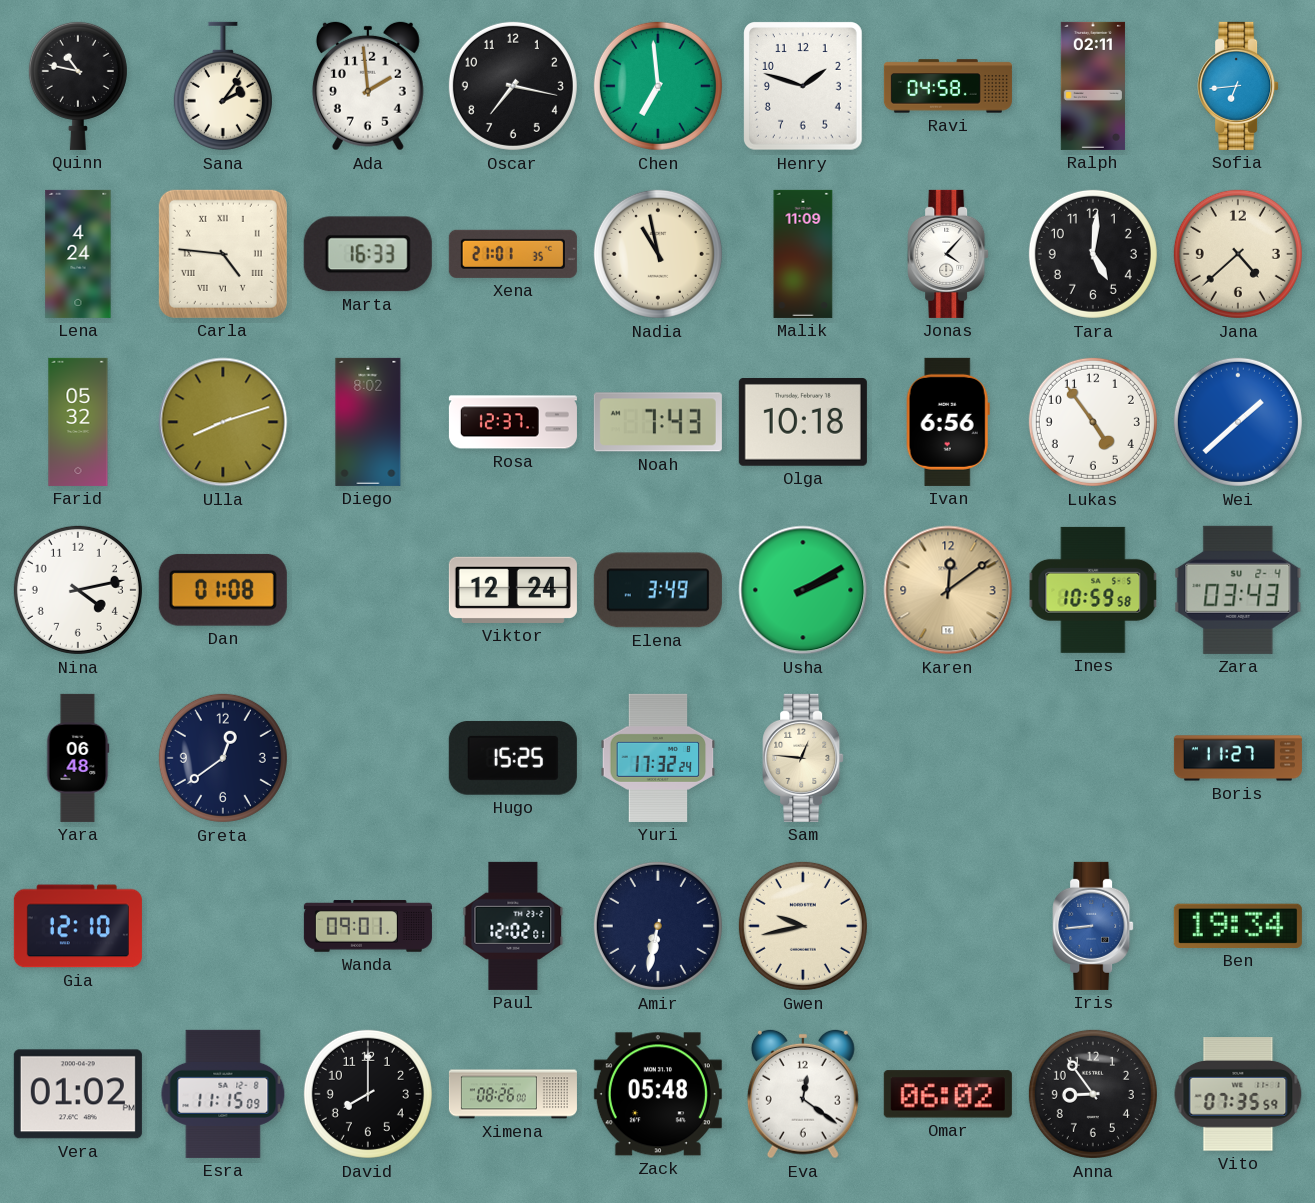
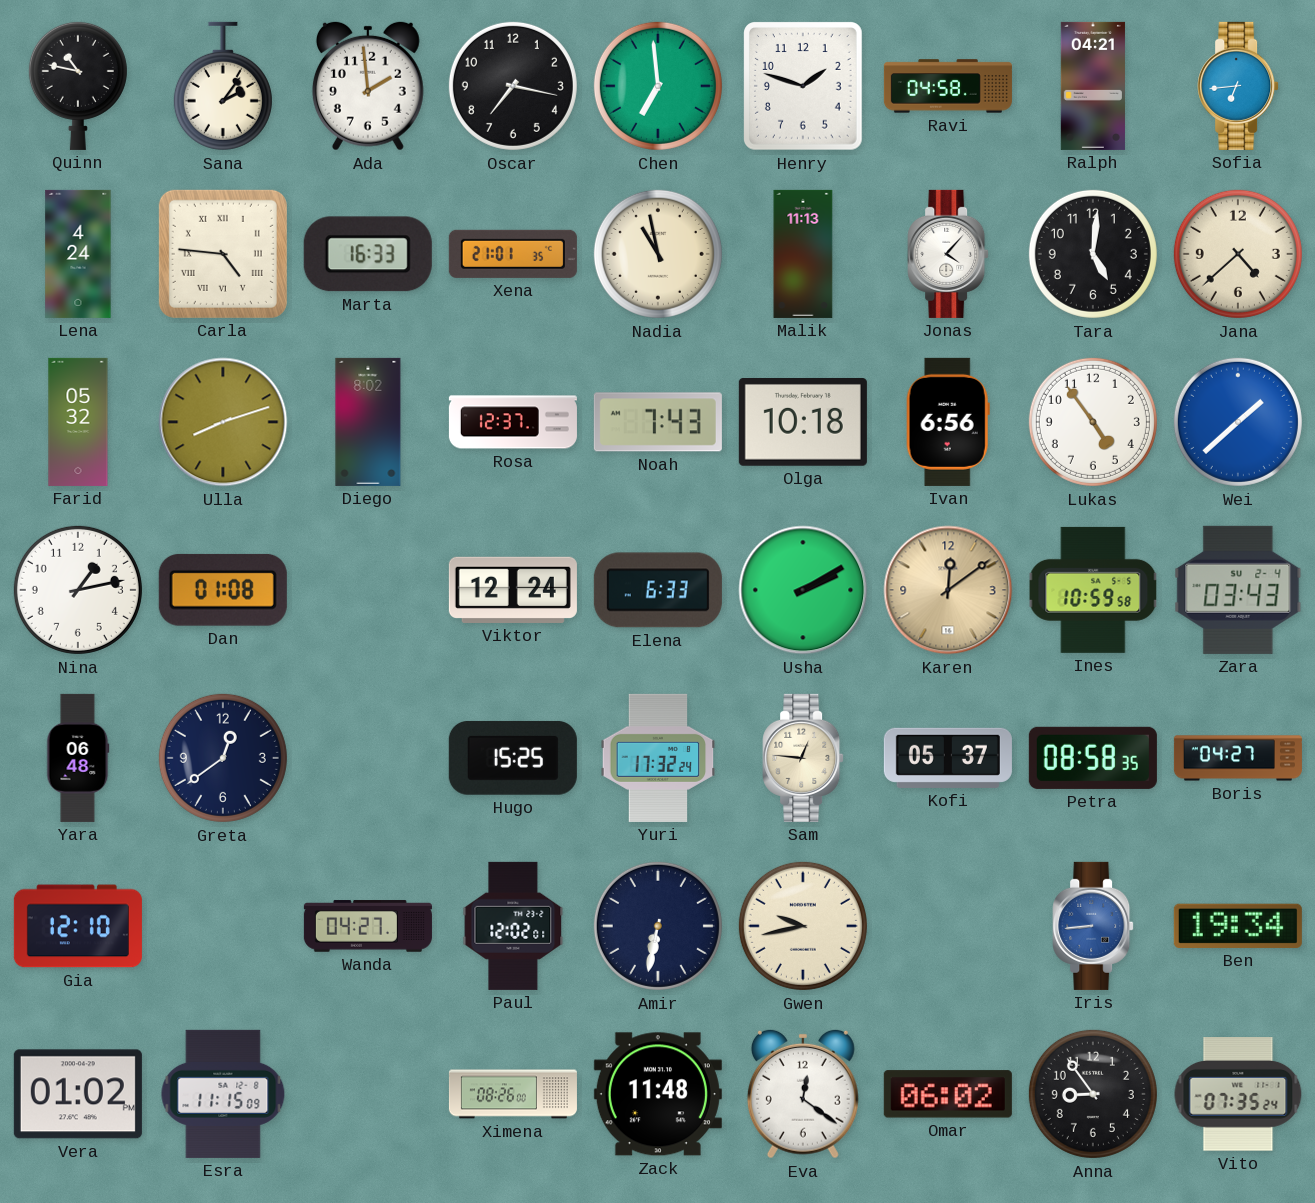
Ralph: 02:11 -> 04:21
Malik: 11:09 -> 11:13
Nina: 4:13 -> 1:13
Elena: 3:49 -> 6:33
Kofi: none -> 05:37
Petra: none -> 08:58
Boris: 11:27 -> 04:27
Wanda: 09:01 -> 04:27
David: 8:00 -> none
Zack: 05:48 -> 11:48
Vito: 07:35:59 -> 07:35:24
